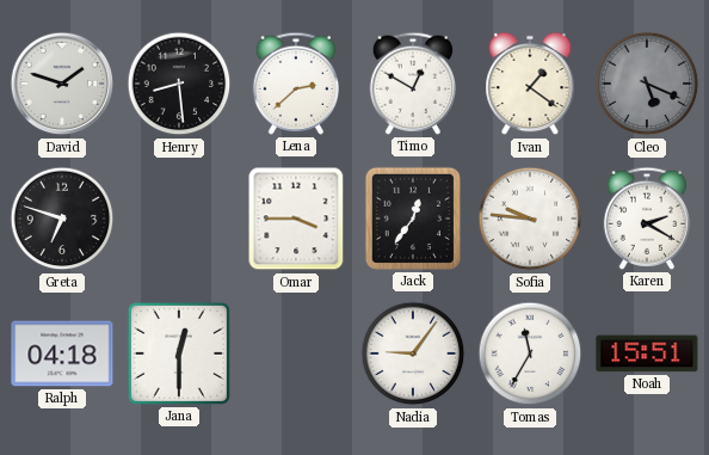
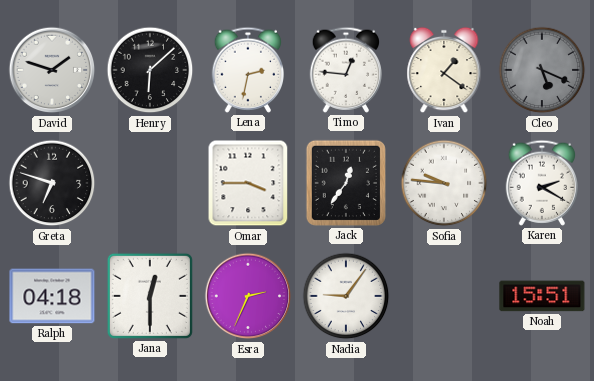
Henry: 8:29 -> 6:08
Lena: 2:38 -> 2:32
Timo: 12:50 -> 12:46
Esra: none -> 2:34
Tomas: 11:35 -> none
